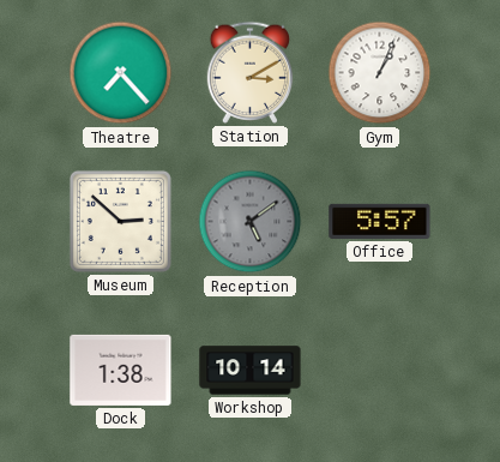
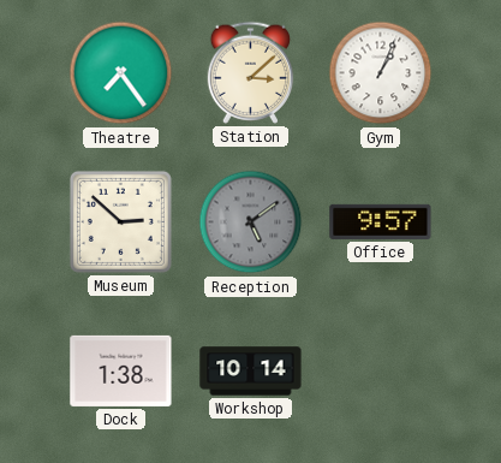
Theatre: 7:23 -> 7:24
Station: 3:10 -> 3:08
Office: 5:57 -> 9:57
